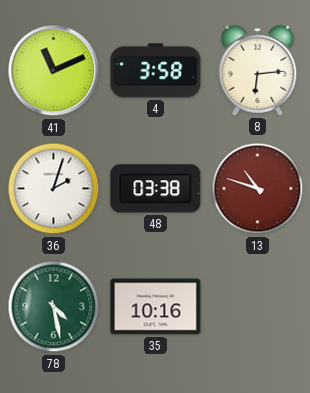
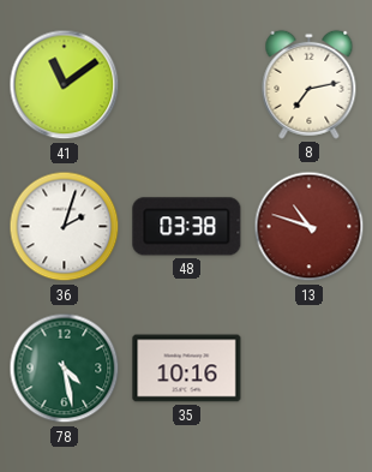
41: 11:11 -> 11:09
4: 3:58 -> none
8: 6:14 -> 7:13
